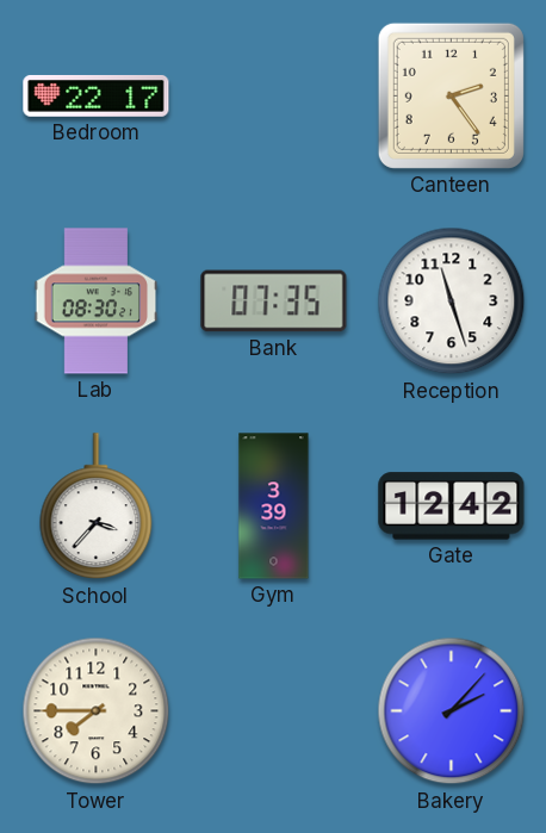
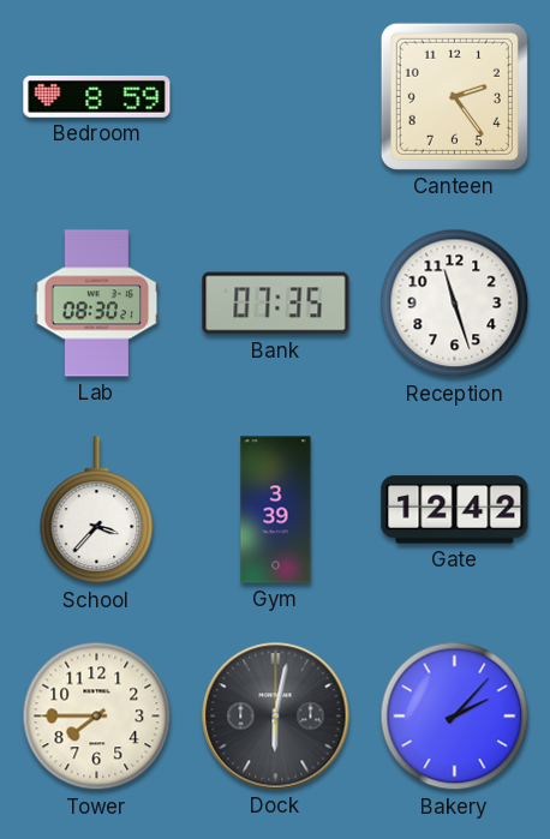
Bedroom: 22:17 -> 8:59
Dock: none -> 6:02
